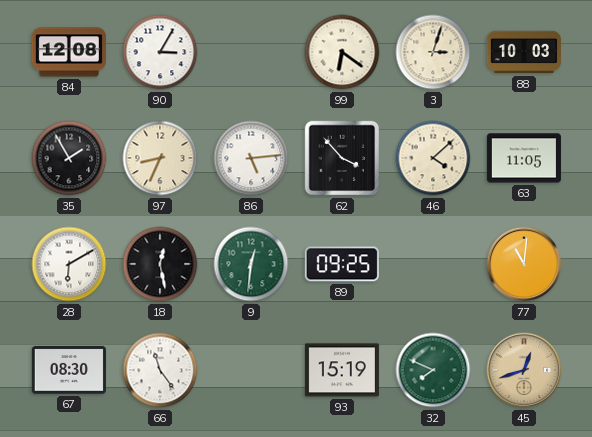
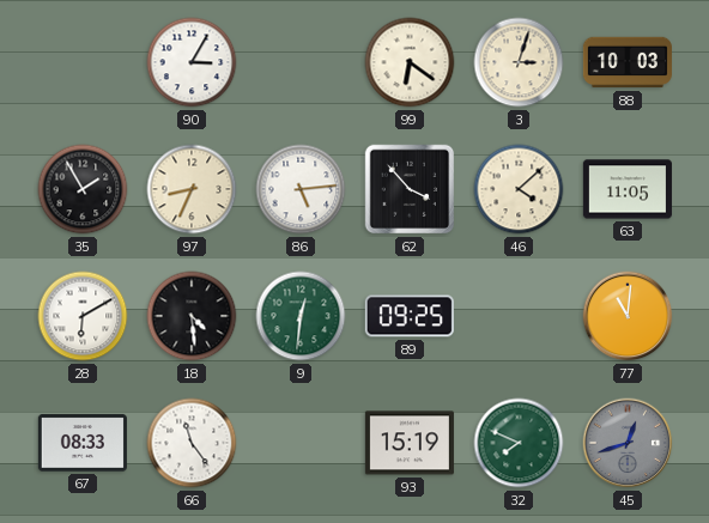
84: 12:08 -> none
18: 12:28 -> 4:29
67: 08:30 -> 08:33
45 dial: champagne -> grey
